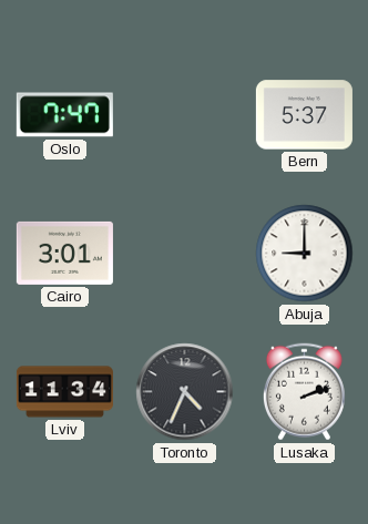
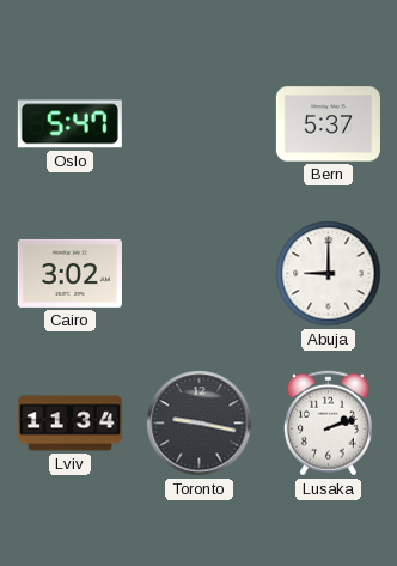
Oslo: 7:47 -> 5:47
Cairo: 3:01 -> 3:02
Toronto: 4:34 -> 9:17
